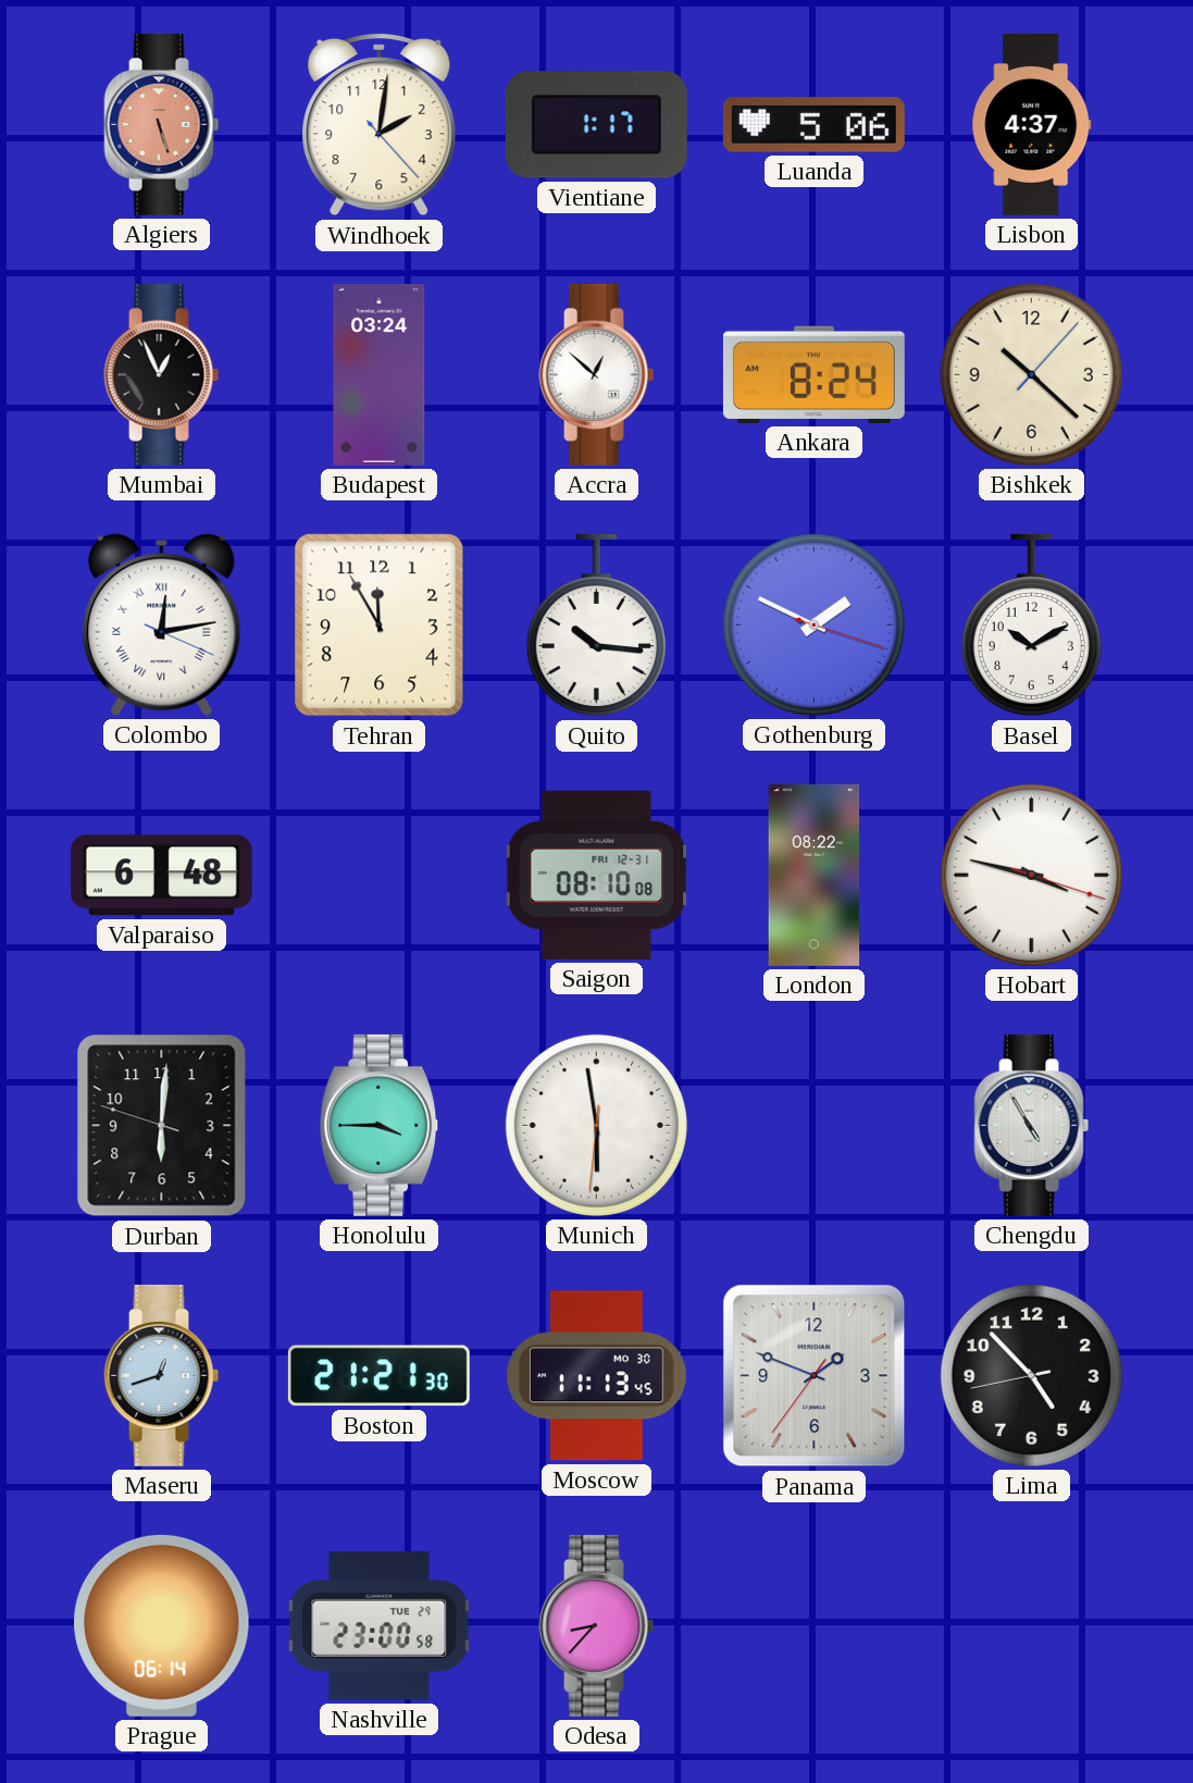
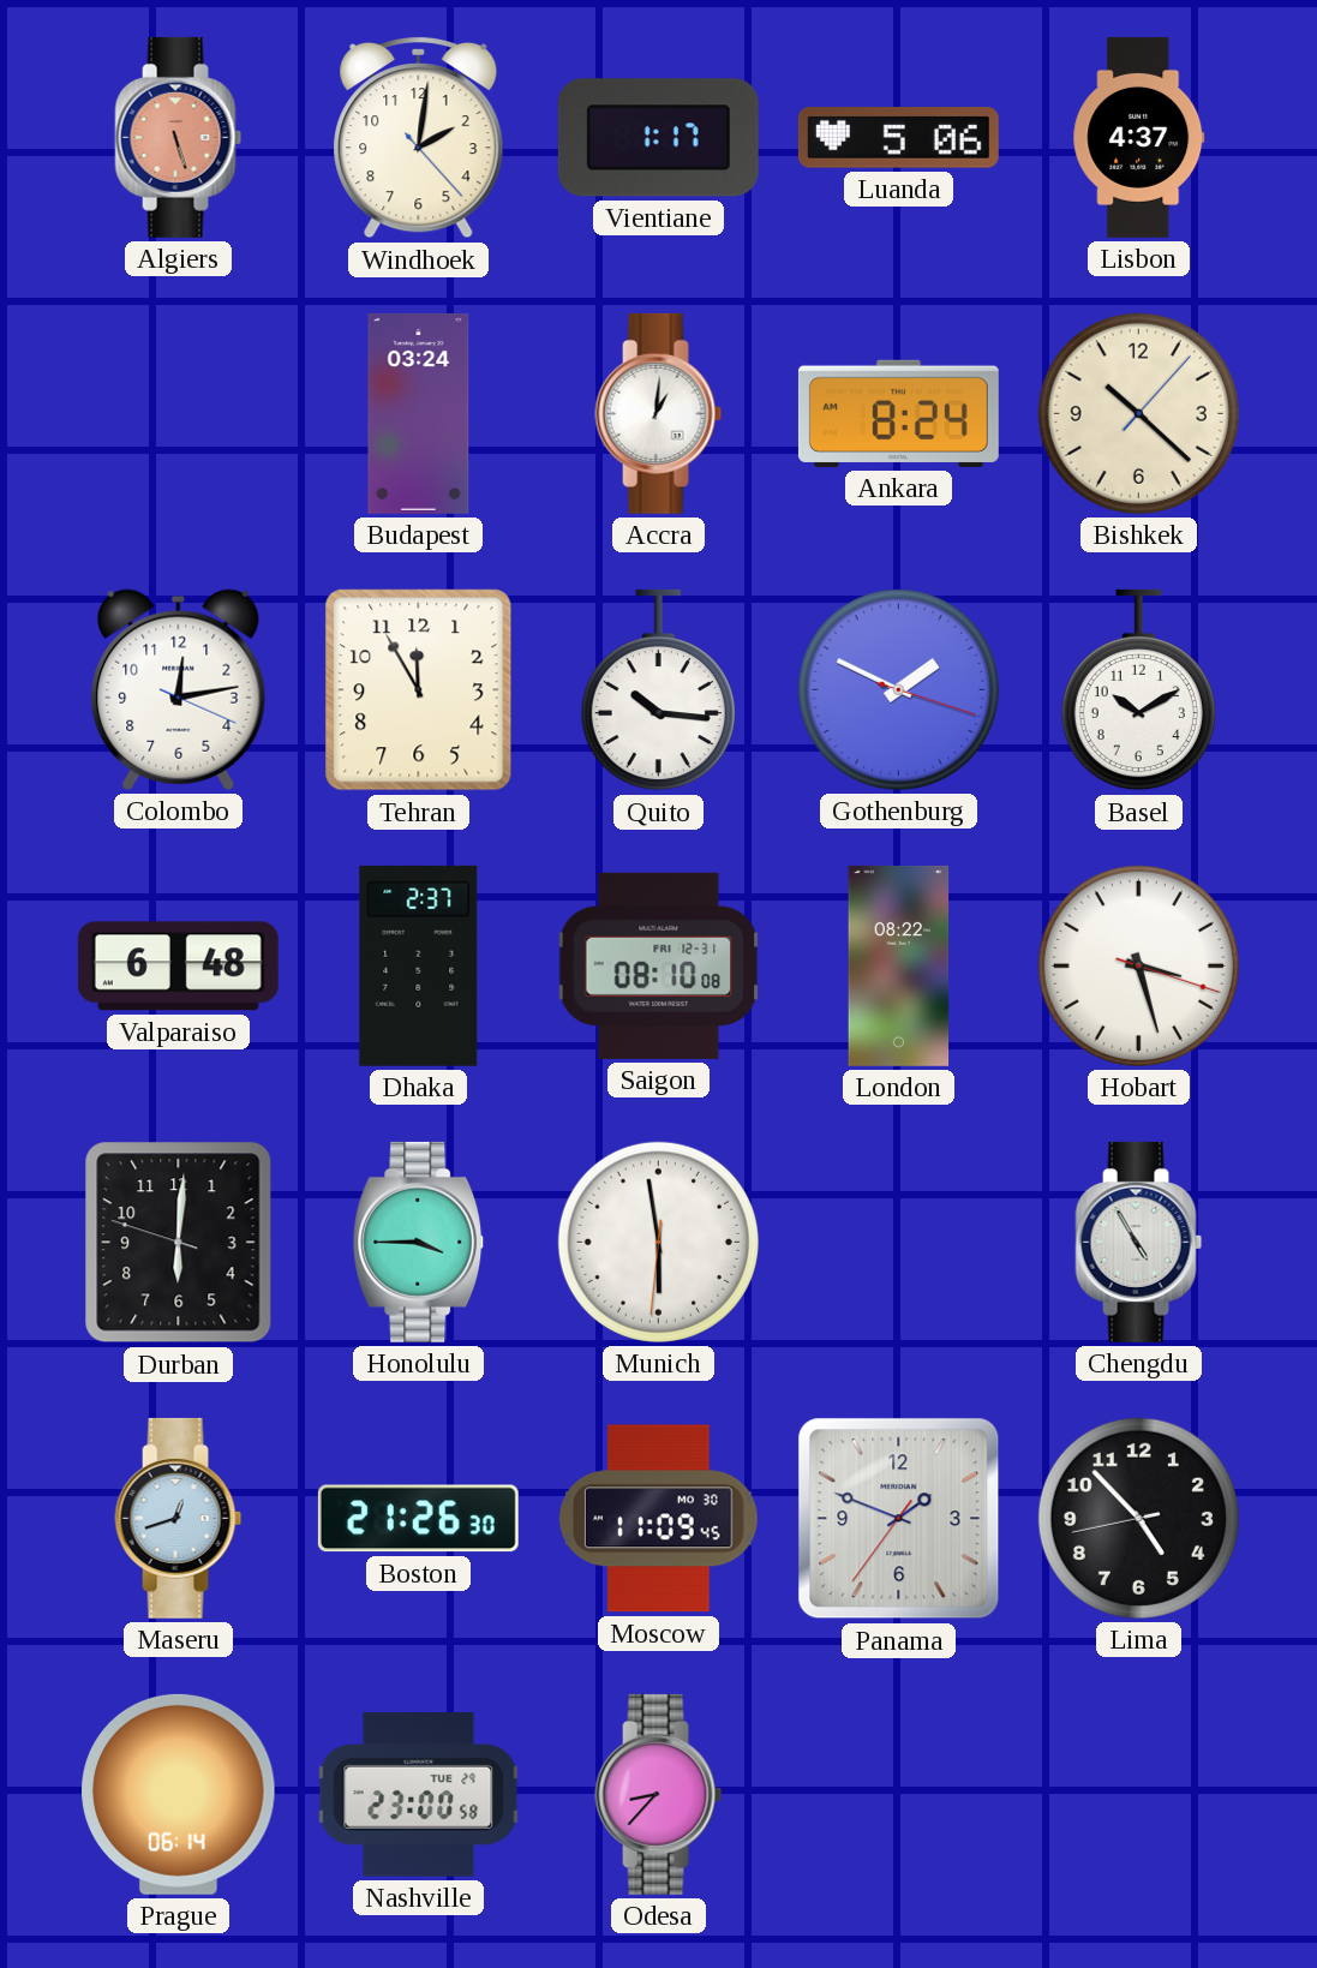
Mumbai: 12:56 -> none
Accra: 12:52 -> 1:01
Colombo numerals: Roman -> Arabic
Dhaka: none -> 2:37
Hobart: 3:47 -> 3:27
Boston: 21:21 -> 21:26
Moscow: 11:13 -> 11:09
